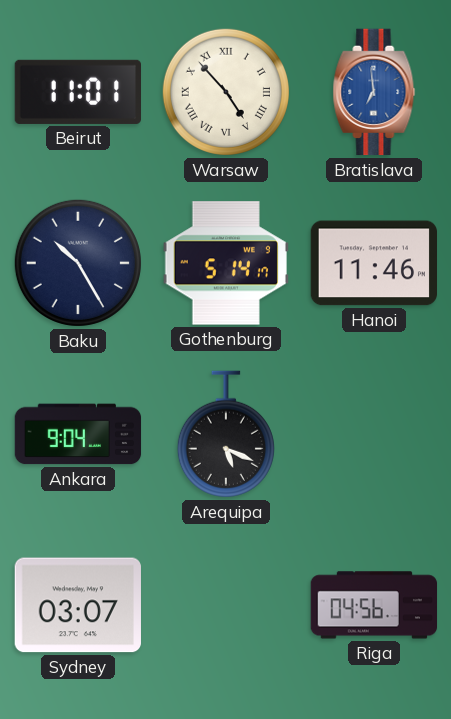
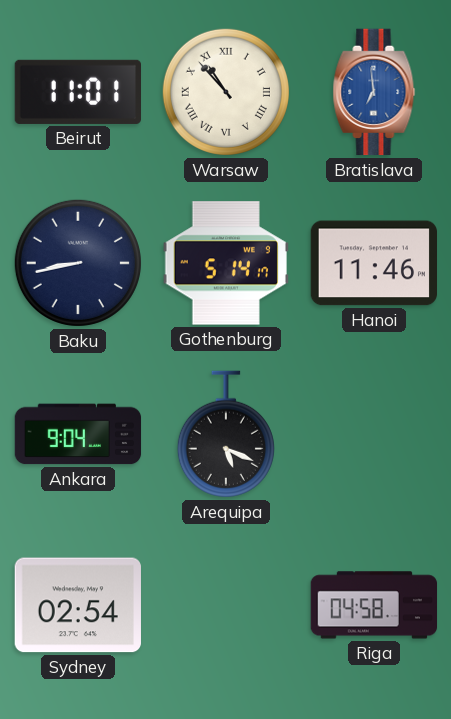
Warsaw: 4:53 -> 10:53
Baku: 10:25 -> 8:43
Sydney: 03:07 -> 02:54
Riga: 04:56 -> 04:58
